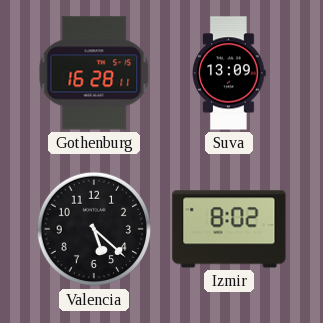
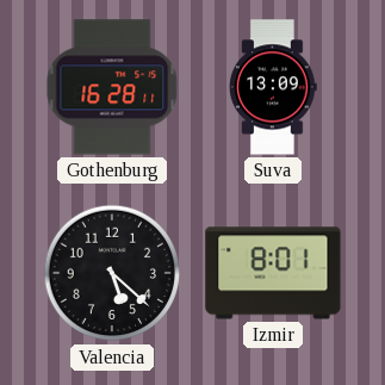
Izmir: 8:02 -> 8:01
